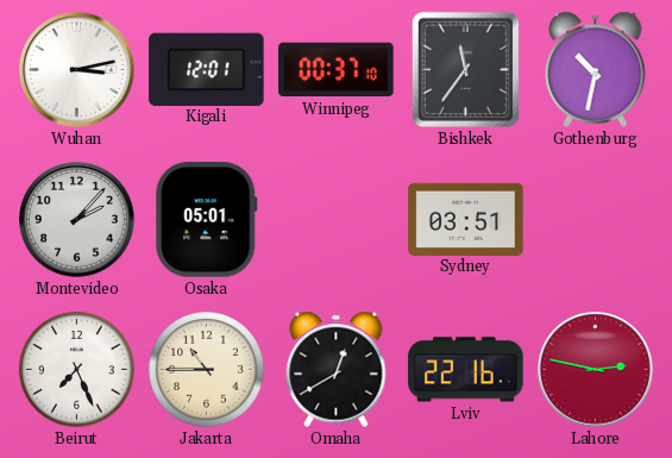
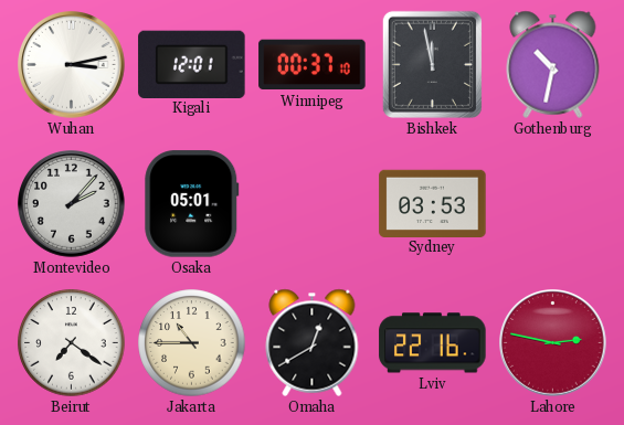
Bishkek: 11:36 -> 11:58
Sydney: 03:51 -> 03:53
Beirut: 7:26 -> 7:21
